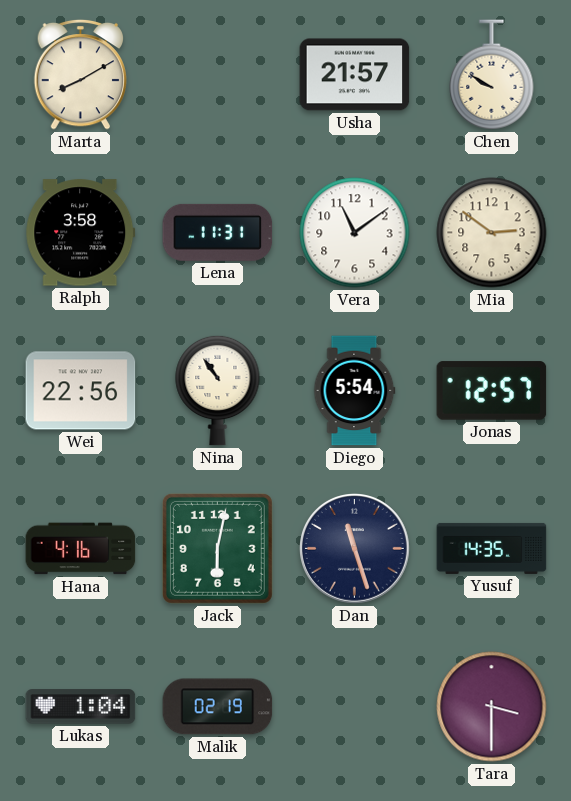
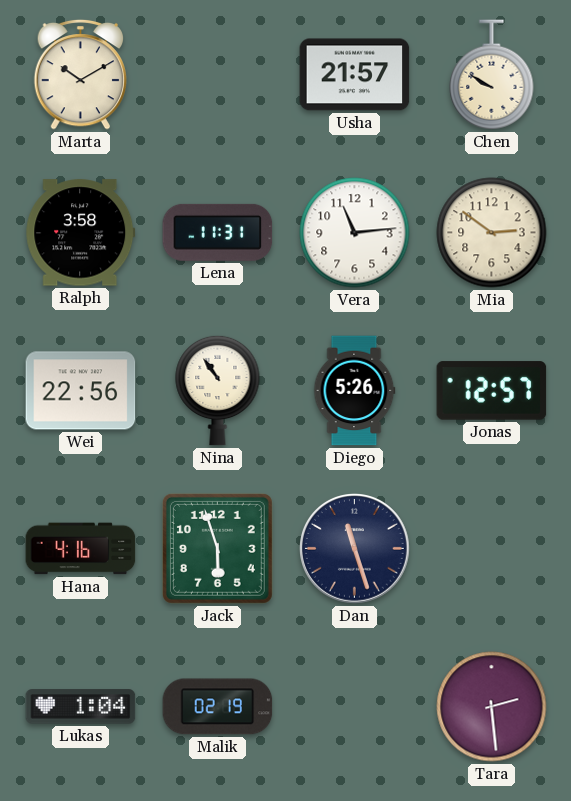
Marta: 8:10 -> 10:10
Vera: 11:09 -> 11:14
Diego: 5:54 -> 5:26
Jack: 6:02 -> 5:57
Yusuf: 14:35 -> none
Tara: 3:30 -> 2:29
